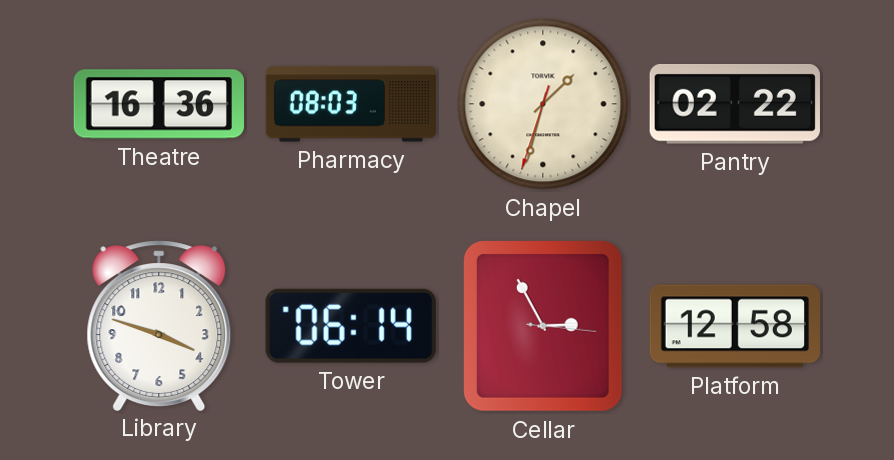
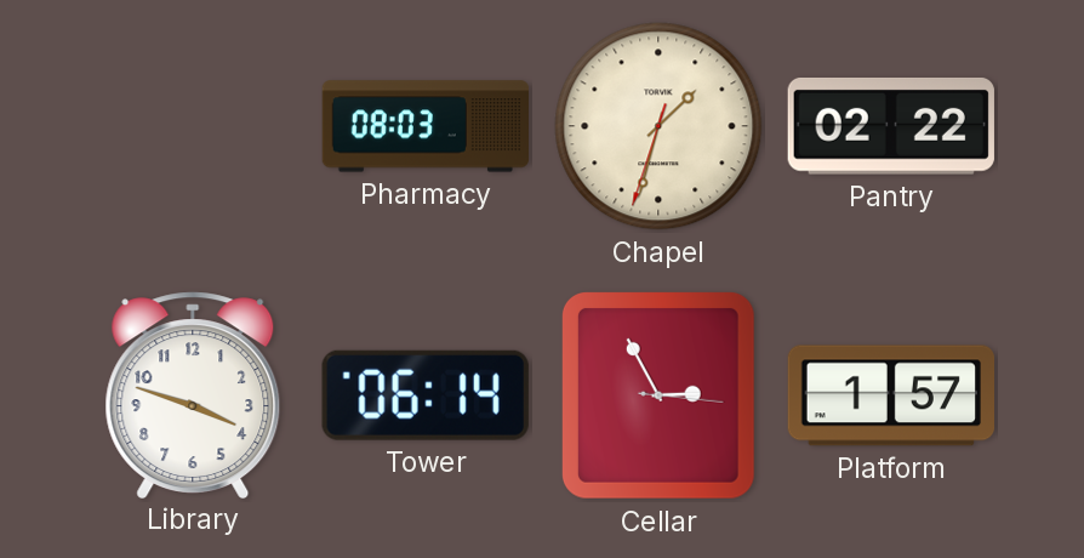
Theatre: 16:36 -> none
Platform: 12:58 -> 1:57
